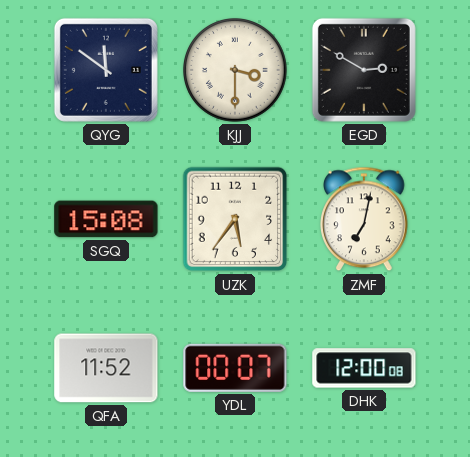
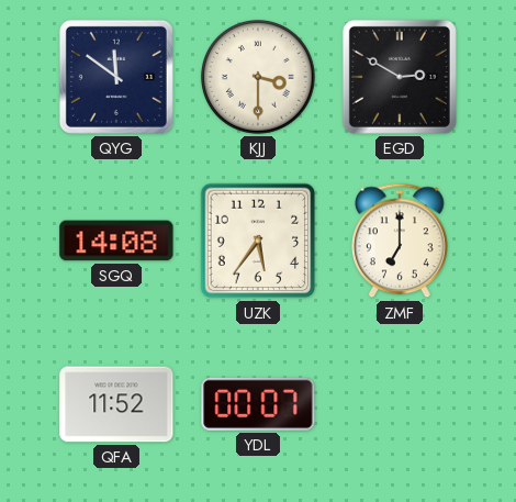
SGQ: 15:08 -> 14:08
ZMF: 7:02 -> 7:00
DHK: 12:00 -> none
